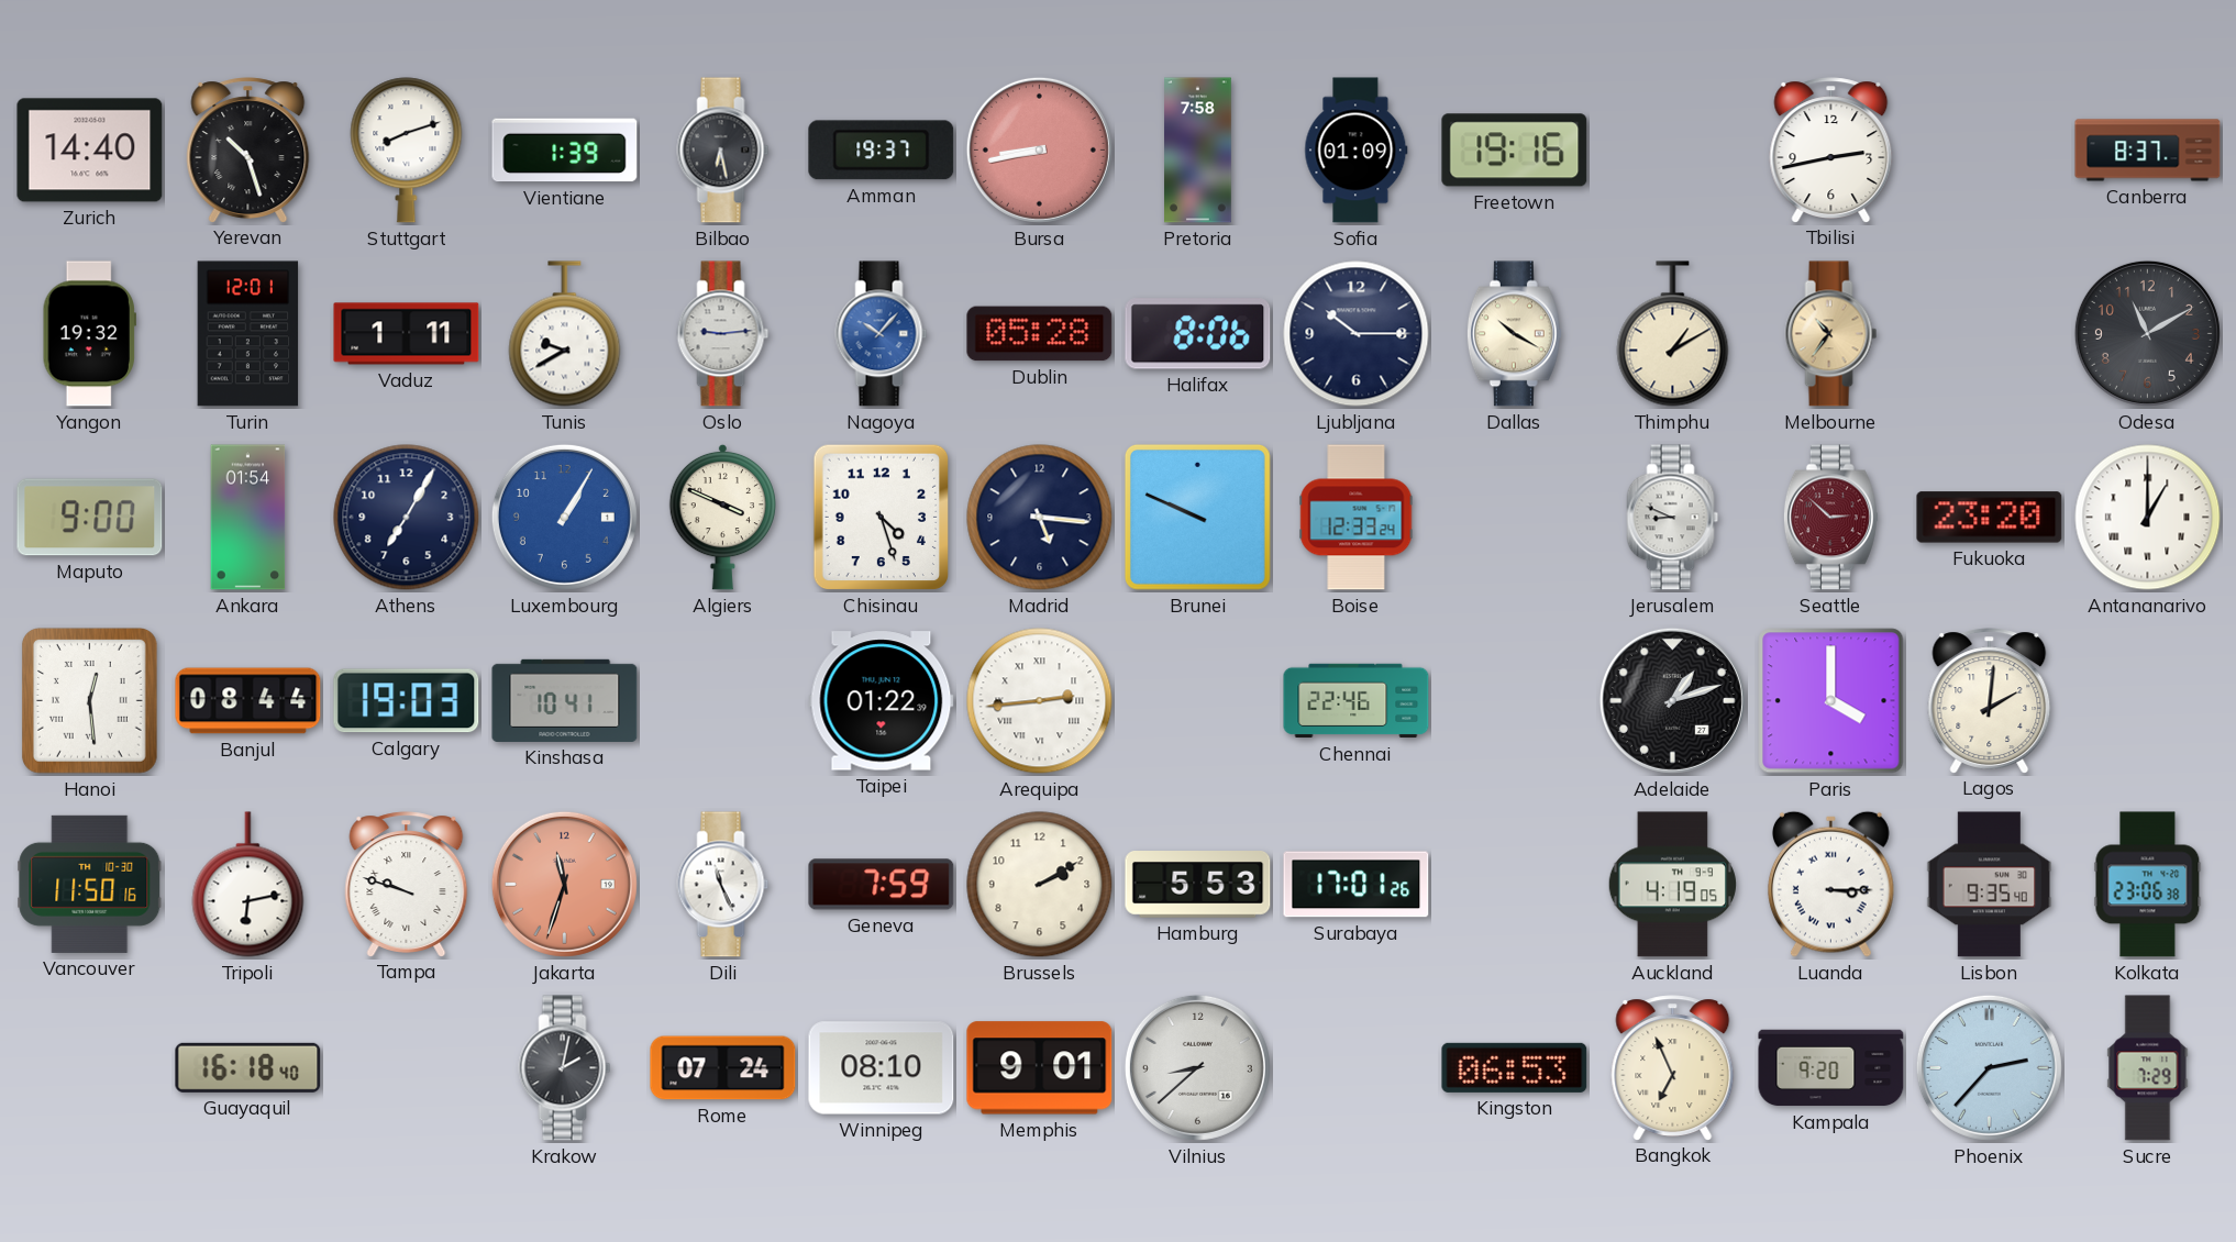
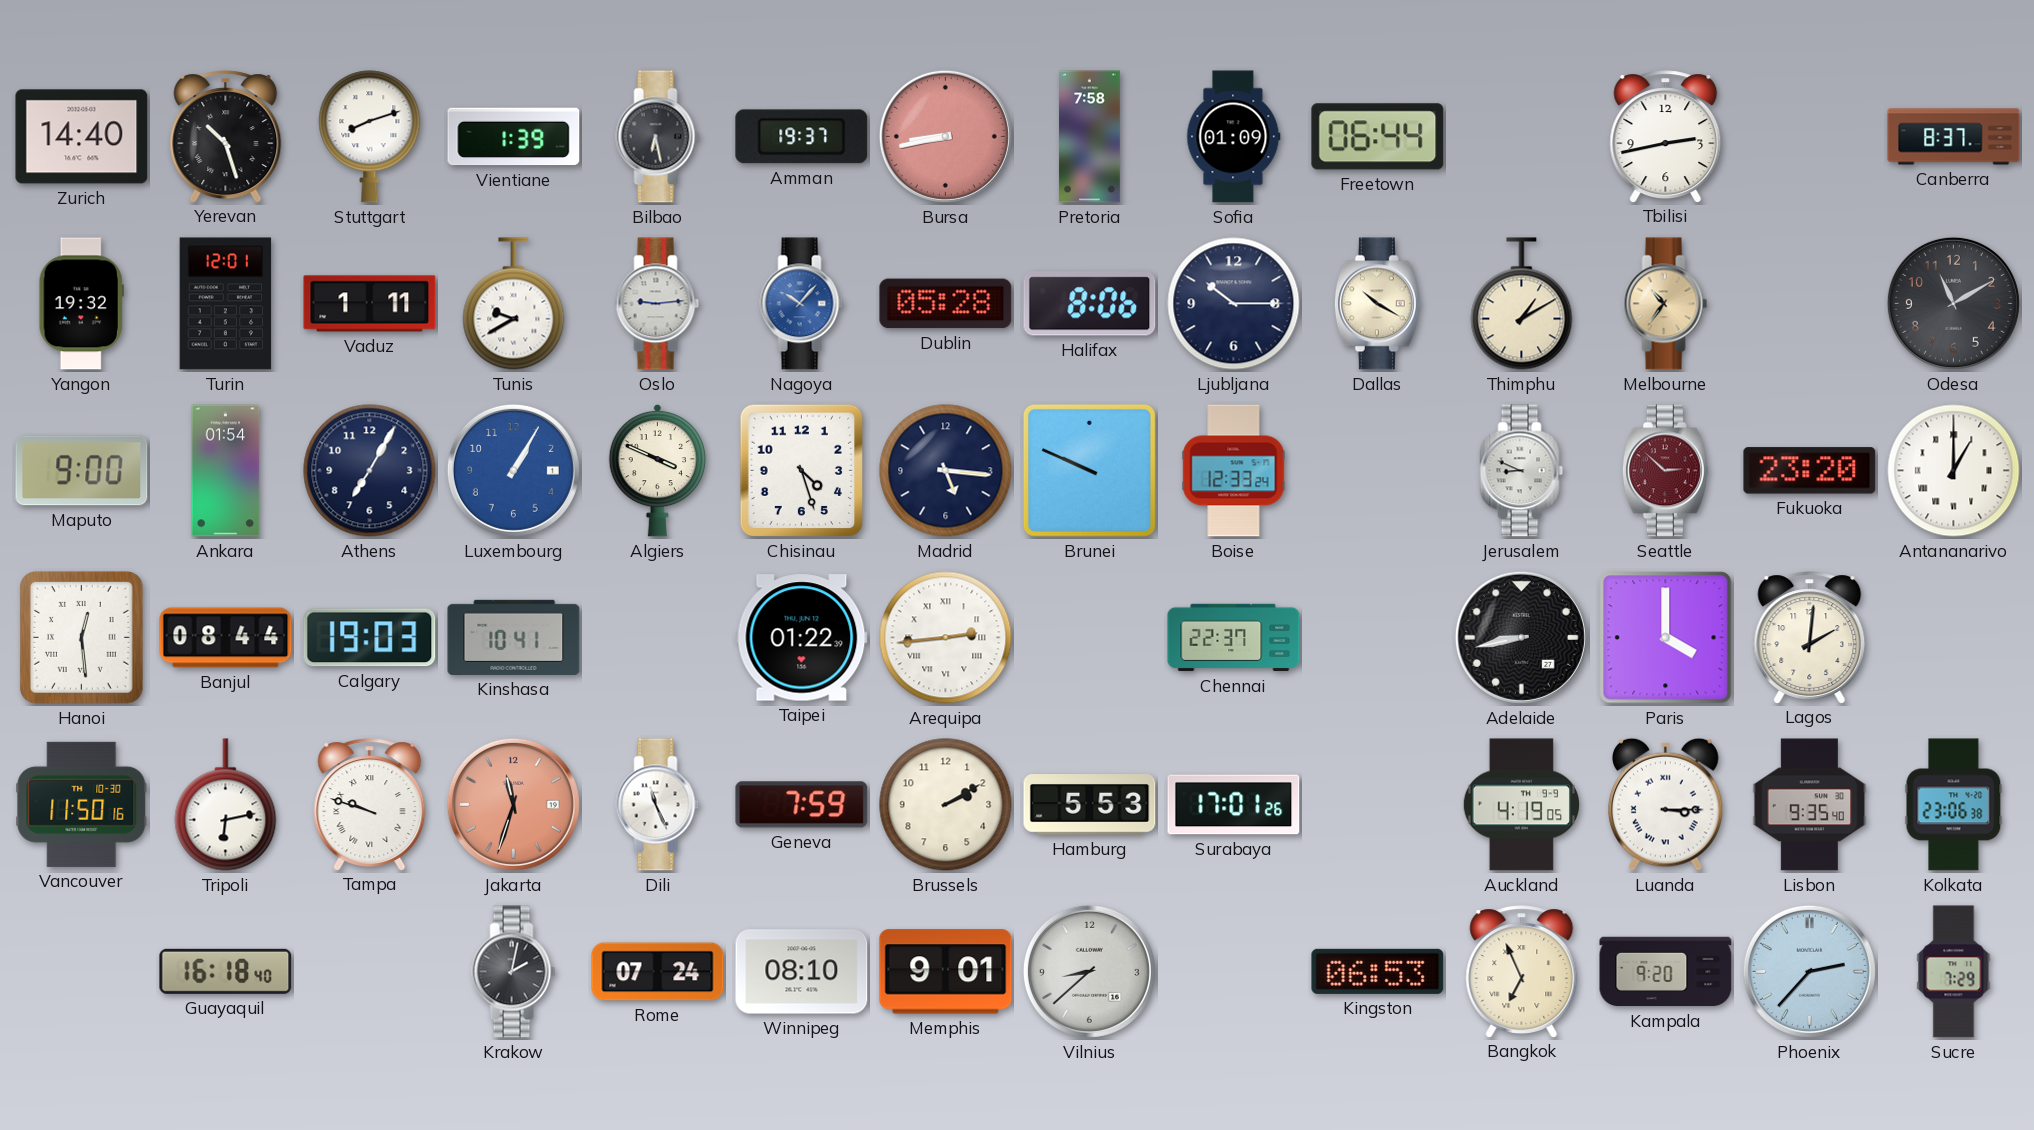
Freetown: 19:16 -> 06:44
Chennai: 22:46 -> 22:37
Adelaide: 1:12 -> 8:43
